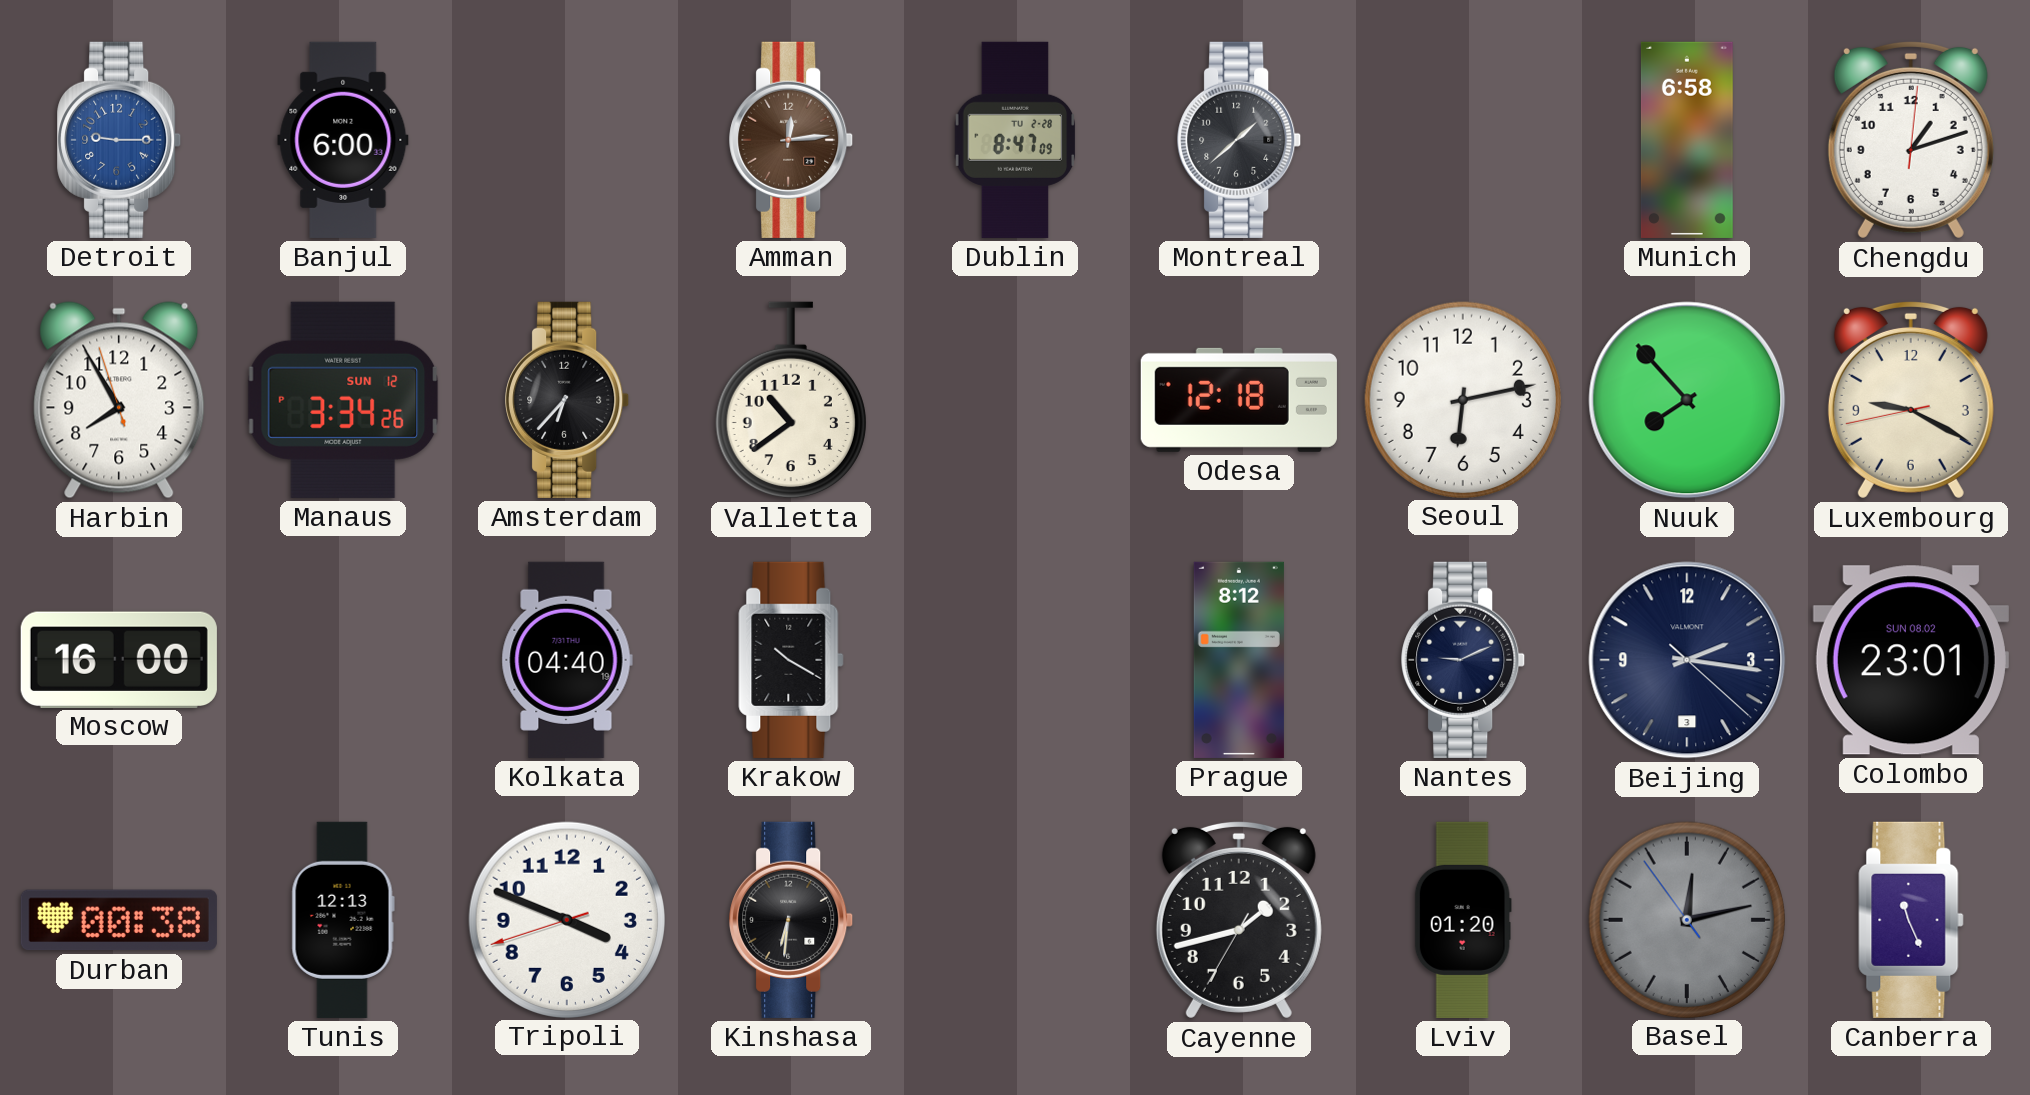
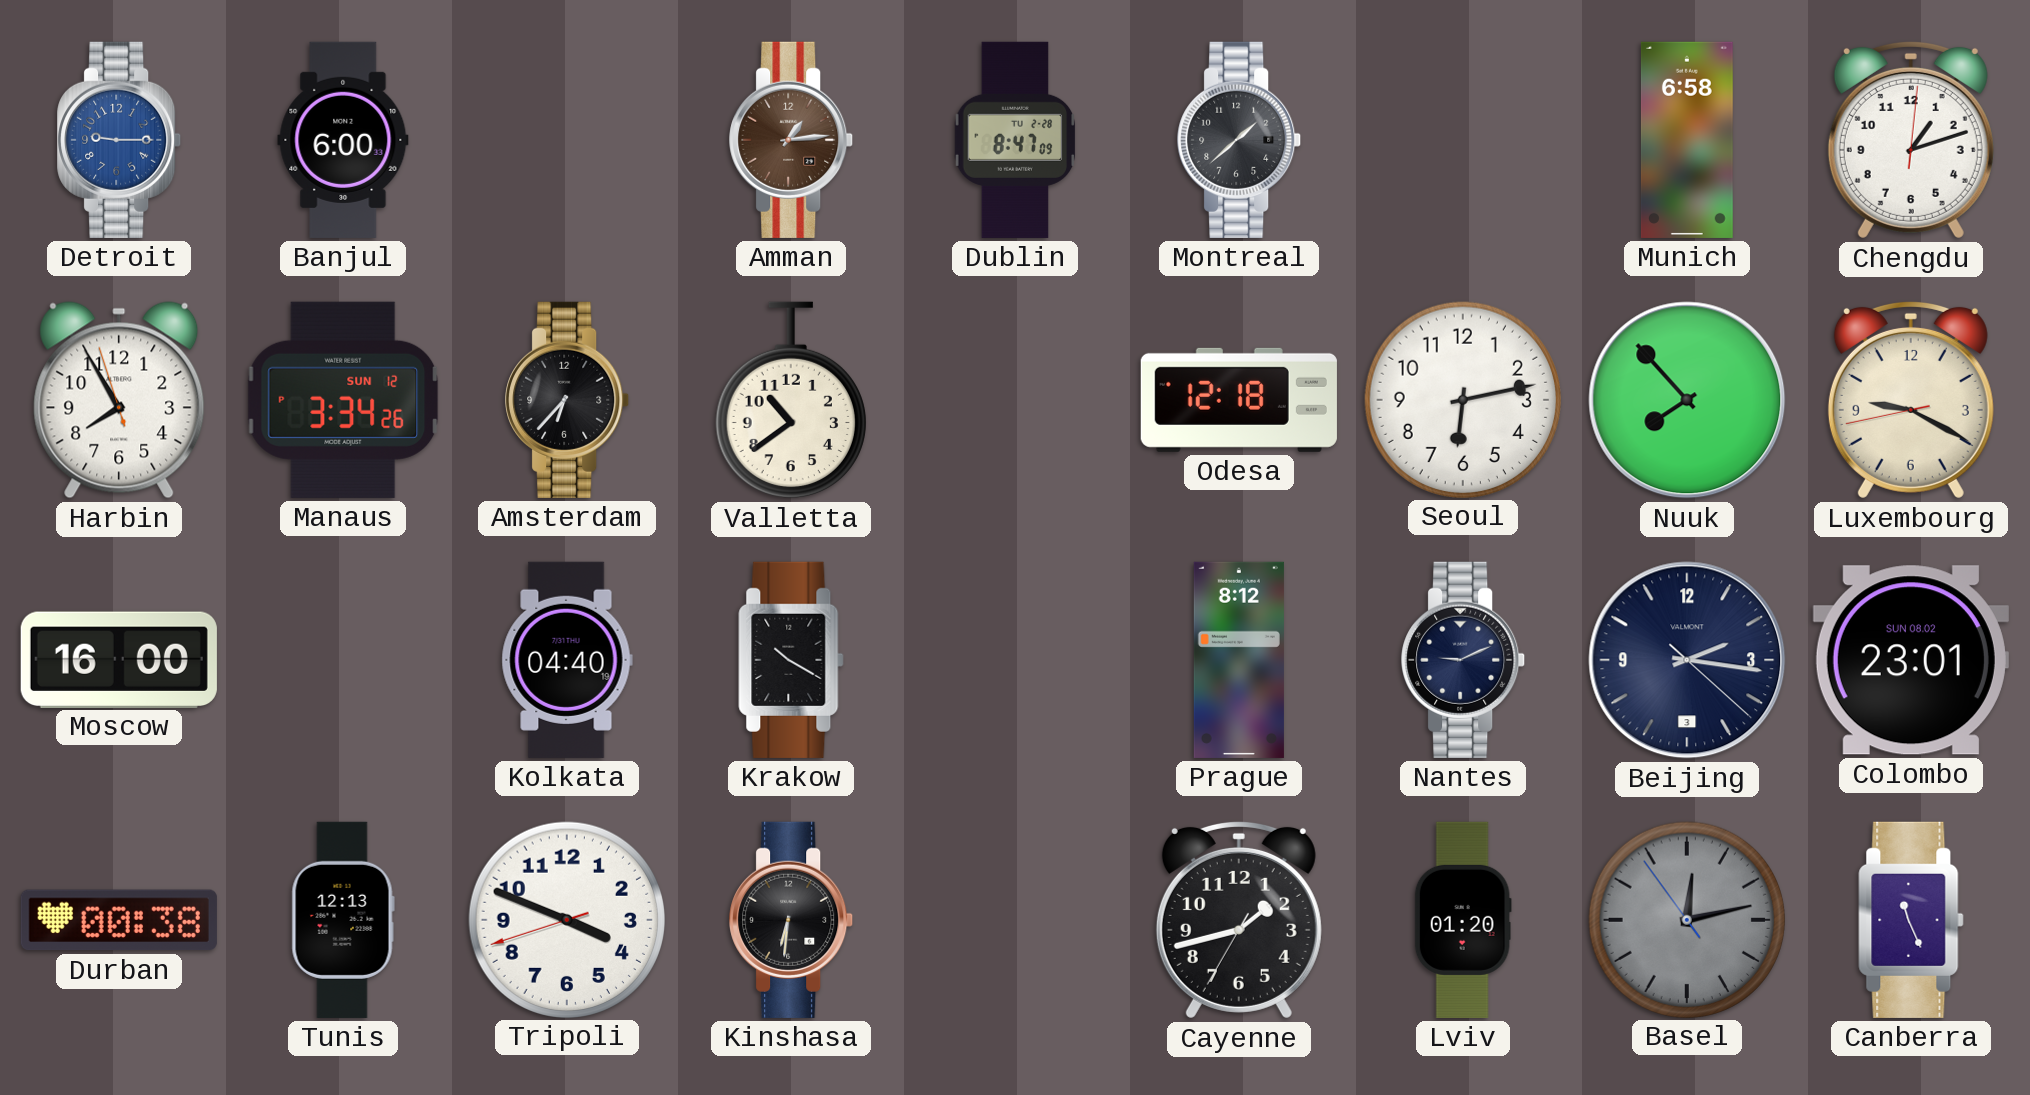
Amman: 12:14 -> 1:14
